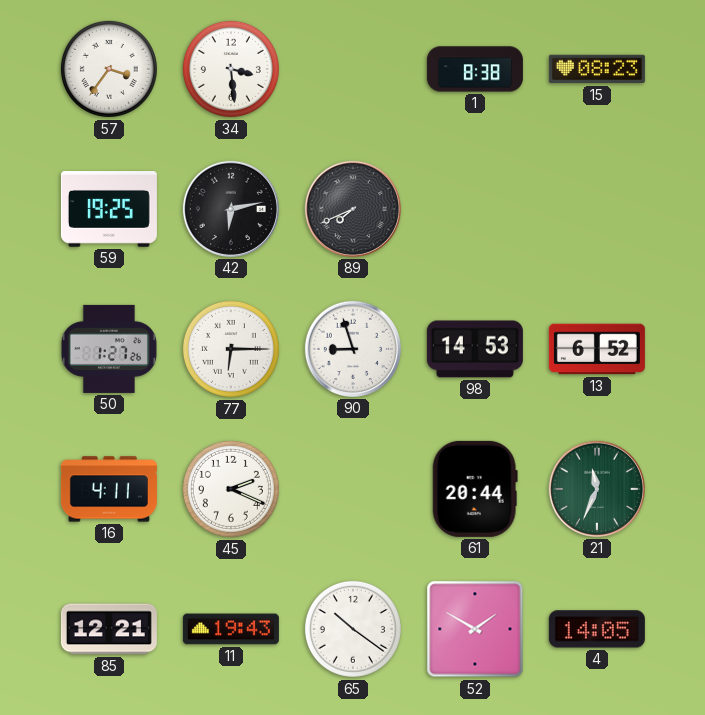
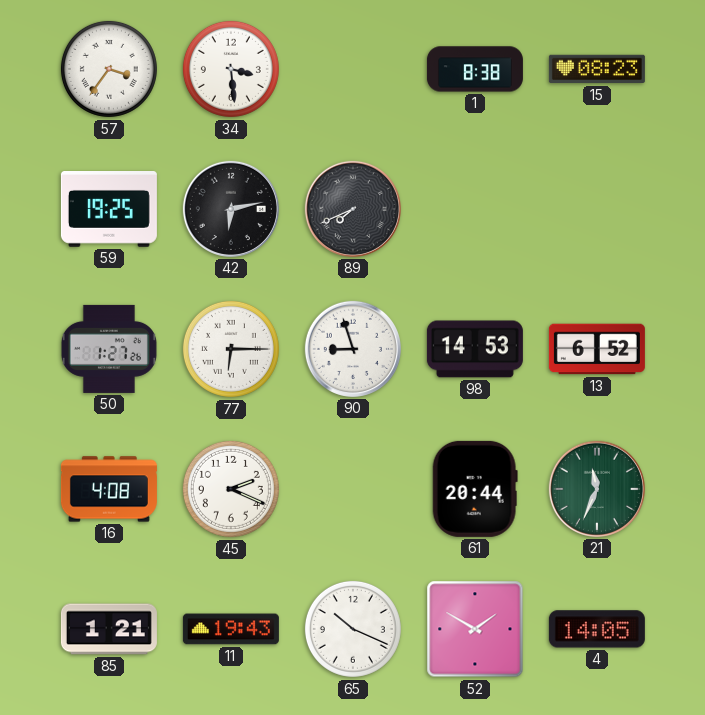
16: 4:11 -> 4:08
85: 12:21 -> 1:21
65: 10:21 -> 10:19
